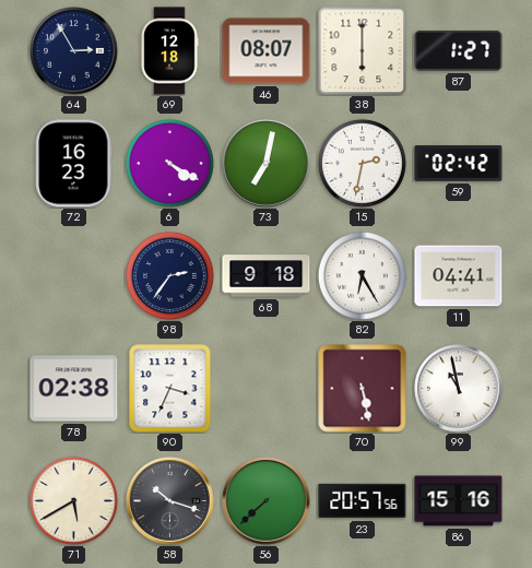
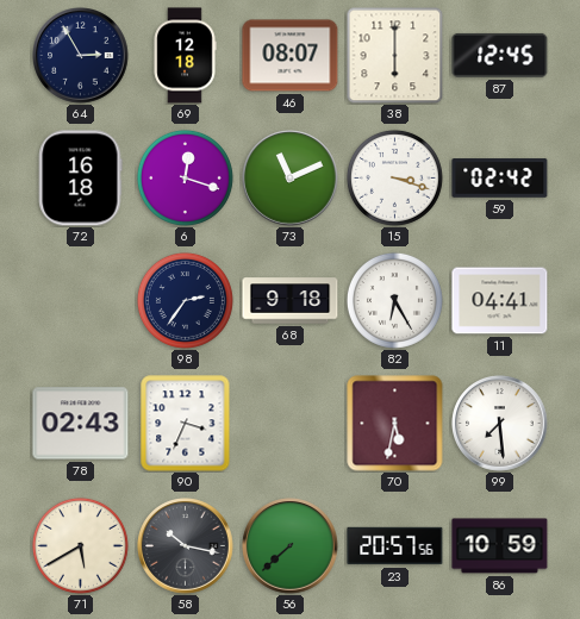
87: 1:27 -> 12:45
72: 16:23 -> 16:18
6: 4:20 -> 12:18
73: 7:02 -> 11:11
15: 2:32 -> 3:18
78: 02:38 -> 02:43
70: 5:28 -> 5:32
99: 10:58 -> 7:29
58: 10:18 -> 10:17
86: 15:16 -> 10:59
